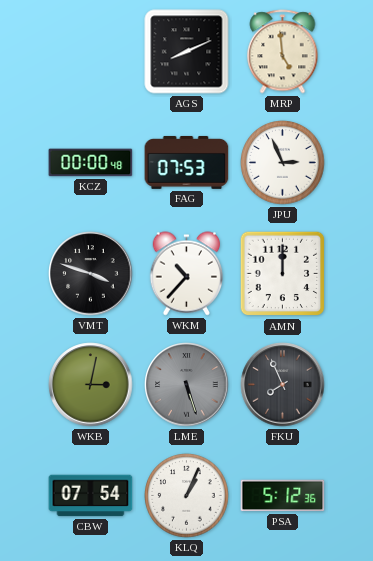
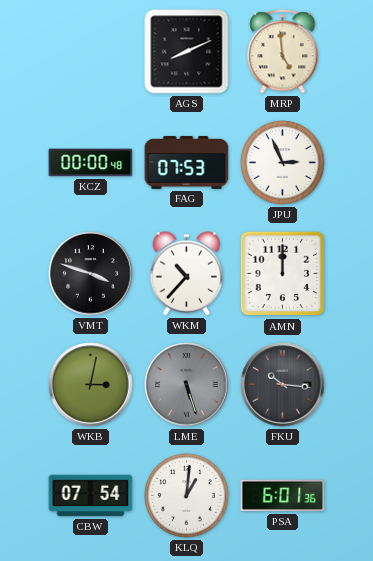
FKU: 7:56 -> 10:16
KLQ: 1:04 -> 1:01
PSA: 5:12 -> 6:01
